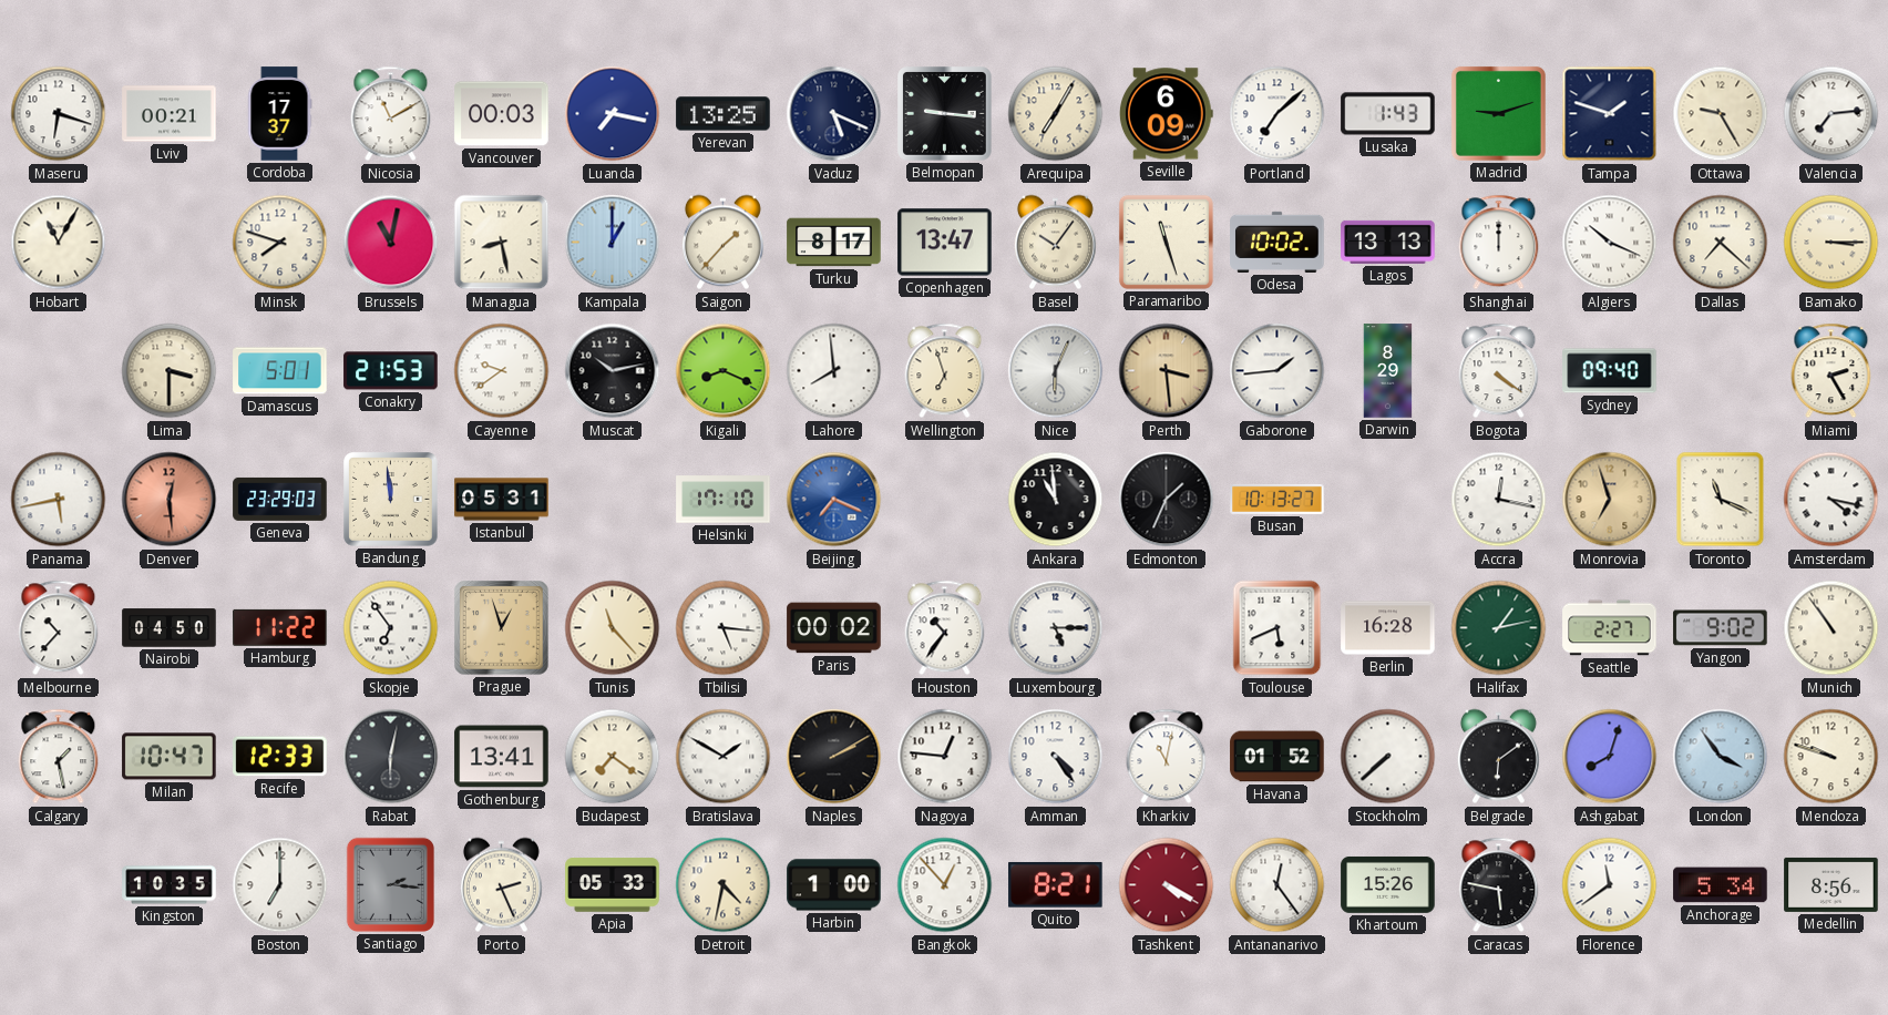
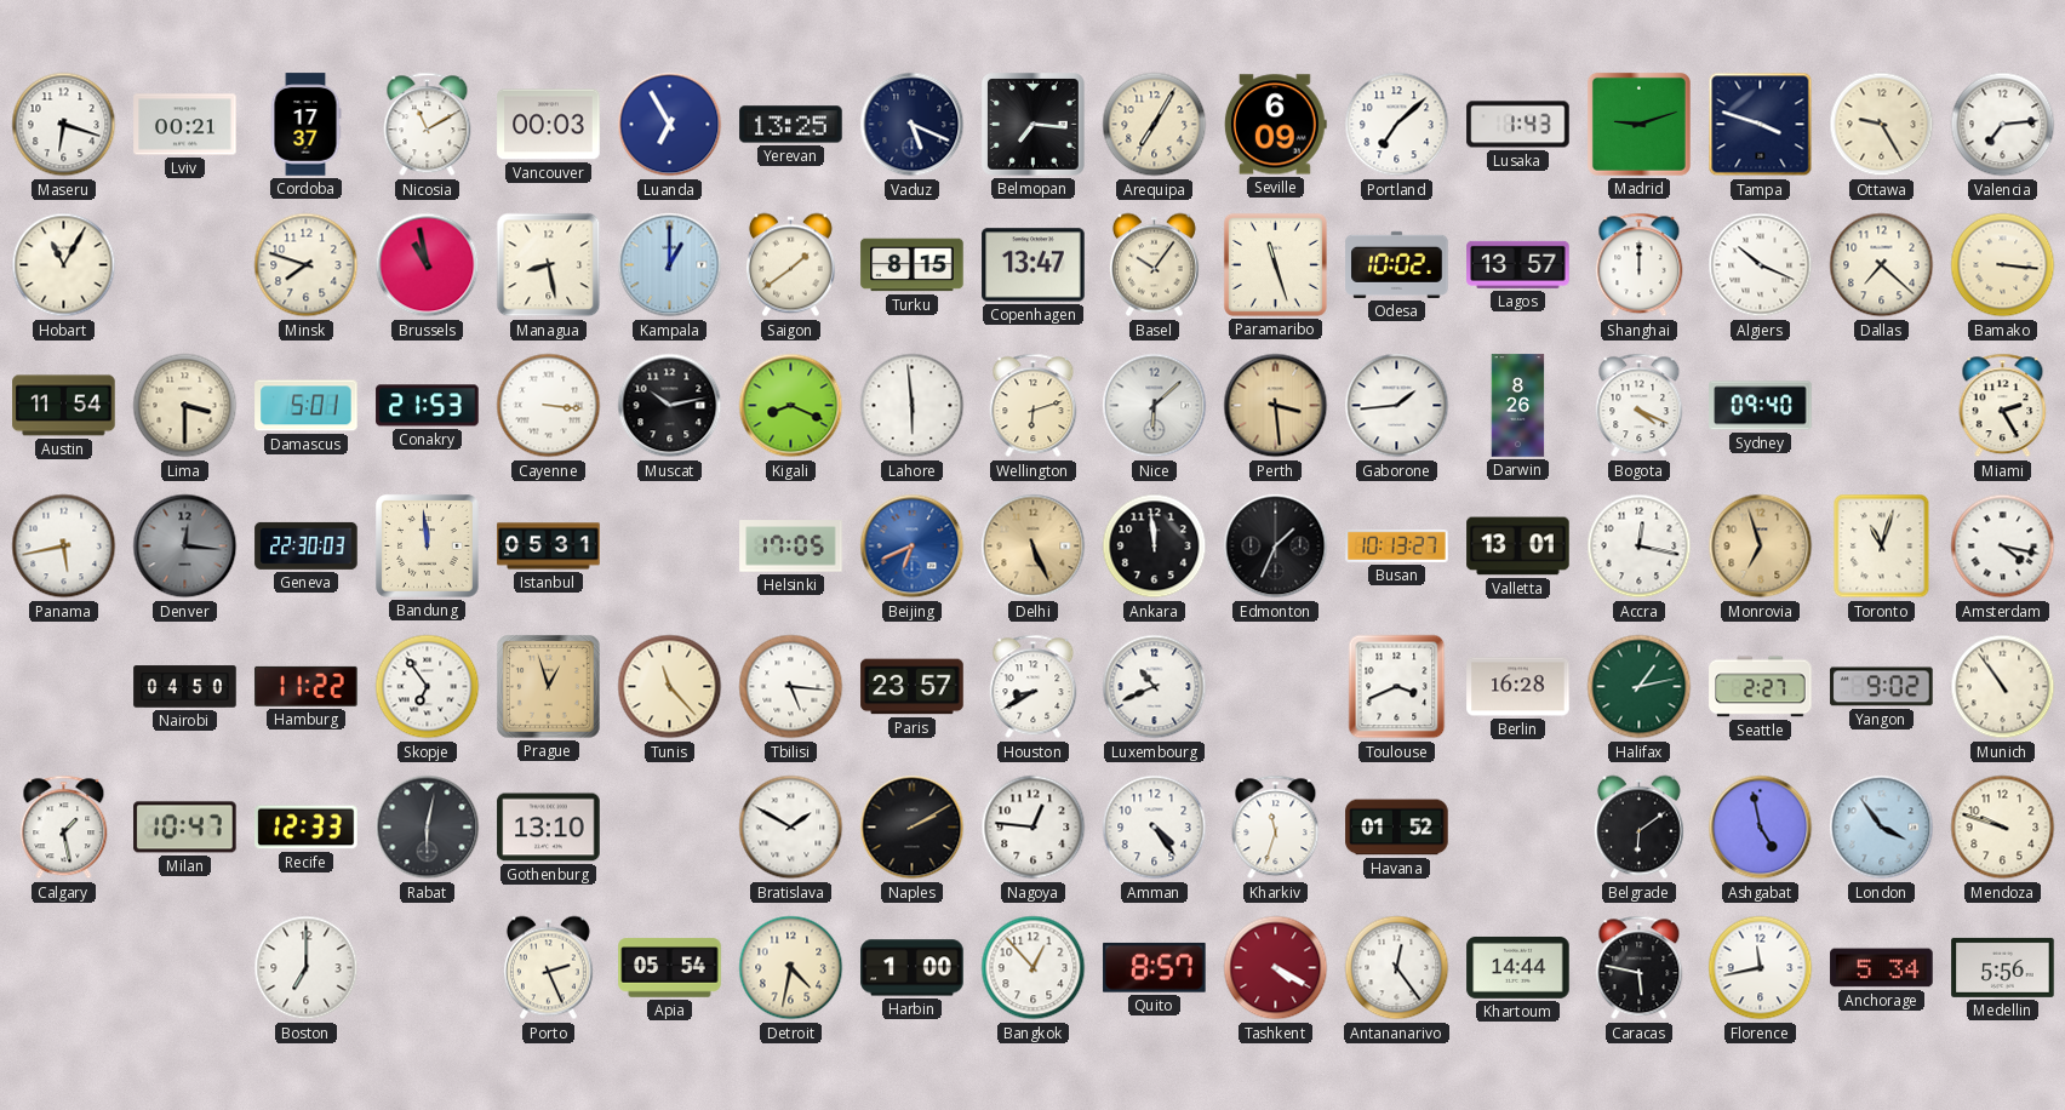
Luanda: 7:17 -> 6:55
Belmopan: 9:16 -> 7:16
Tampa: 1:48 -> 3:48
Brussels: 11:02 -> 10:58
Saigon: 1:37 -> 1:39
Turku: 8:17 -> 8:15
Lagos: 13:13 -> 13:57
Bamako: 3:15 -> 3:16
Austin: none -> 11:54
Cayenne: 9:39 -> 3:16
Lahore: 7:59 -> 5:59
Wellington: 6:57 -> 6:12
Nice: 6:04 -> 6:08
Darwin: 8:29 -> 8:26
Bogota: 4:21 -> 4:19
Denver: 12:29 -> 12:16
Denver dial: salmon -> grey
Geneva: 23:29 -> 22:30
Helsinki: 17:10 -> 17:05
Beijing: 7:19 -> 6:41
Delhi: none -> 5:26
Ankara: 10:59 -> 11:59
Valletta: none -> 13:01
Toronto: 11:19 -> 11:03
Melbourne: 10:37 -> none
Paris: 00:02 -> 23:57
Houston: 10:36 -> 8:40
Luxembourg: 5:15 -> 10:41
Toulouse: 5:41 -> 3:41
Gothenburg: 13:41 -> 13:10
Budapest: 7:21 -> none
Kharkiv: 11:02 -> 11:33
Stockholm: 7:38 -> none
Ashgabat: 8:03 -> 4:58
Kingston: 10:35 -> none
Santiago: 2:16 -> none
Apia: 05:33 -> 05:54
Quito: 8:21 -> 8:57
Khartoum: 15:26 -> 14:44
Florence: 11:39 -> 11:43
Medellin: 8:56 -> 5:56
